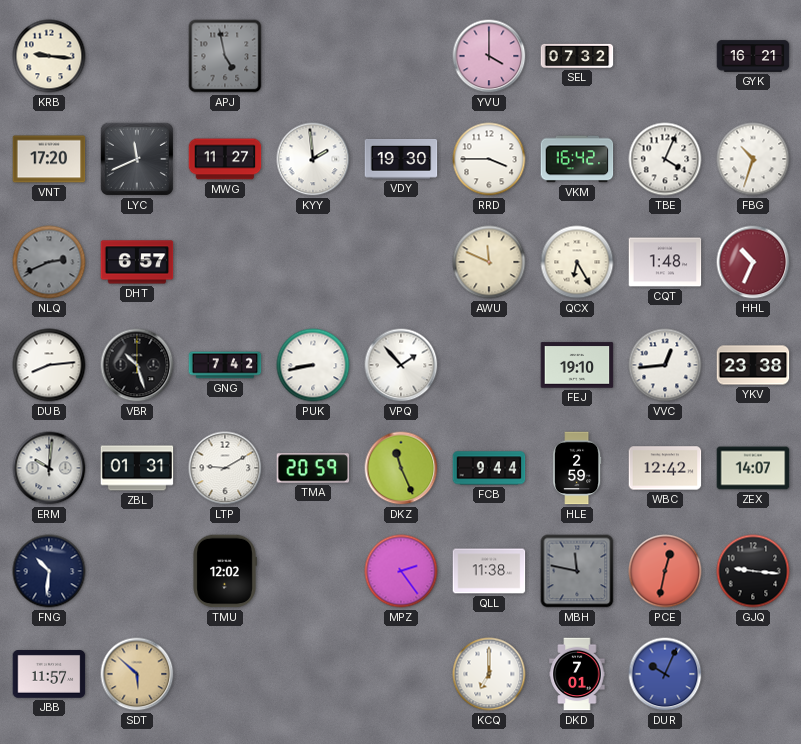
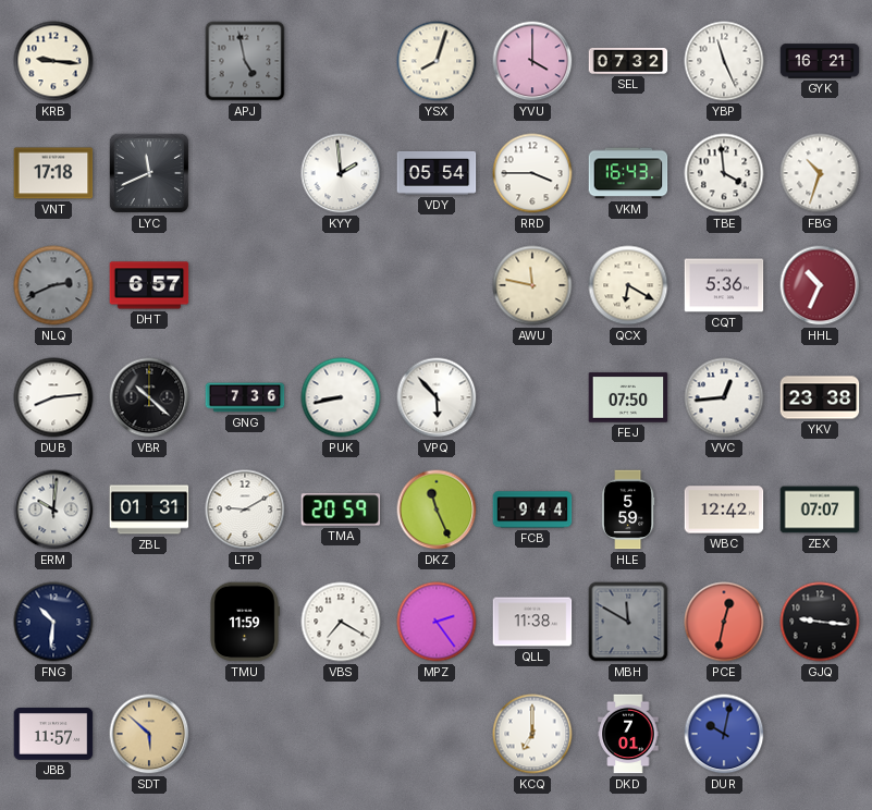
YSX: none -> 8:03
YBP: none -> 11:26
VNT: 17:20 -> 17:18
MWG: 11:27 -> none
VDY: 19:30 -> 05:54
VKM: 16:42 -> 16:43
TBE: 4:04 -> 3:59
AWU: 11:49 -> 11:47
QCX: 6:25 -> 6:20
CQT: 1:48 -> 5:36
VBR: 10:27 -> 10:22
GNG: 7:42 -> 7:36
VPQ: 1:53 -> 5:53
FEJ: 19:10 -> 07:50
HLE: 2:59 -> 5:59
ZEX: 14:07 -> 07:07
TMU: 12:02 -> 11:59
VBS: none -> 7:20
MBH: 11:47 -> 11:50
DUR: 10:04 -> 10:02
